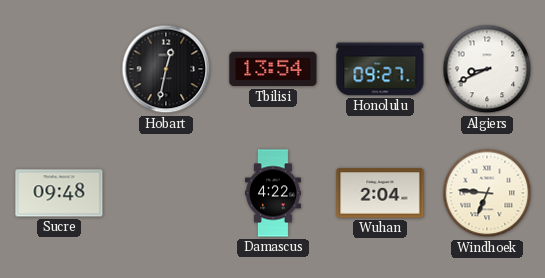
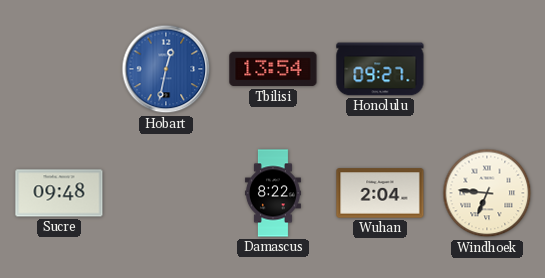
Hobart dial: black -> blue
Algiers: 8:41 -> none
Damascus: 4:22 -> 8:22
